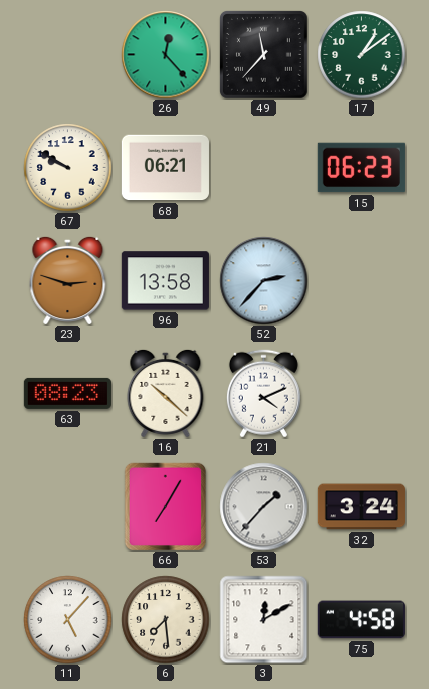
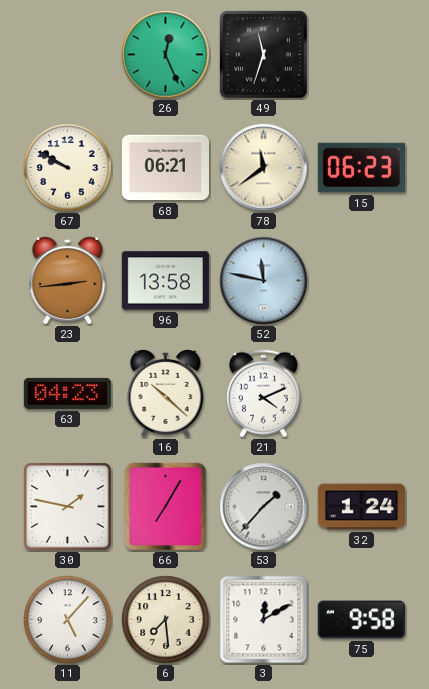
26: 12:23 -> 12:26
49: 11:37 -> 11:33
17: 1:09 -> none
78: none -> 11:39
23: 2:48 -> 2:44
52: 2:37 -> 11:47
63: 08:23 -> 04:23
30: none -> 1:47
32: 3:24 -> 1:24
75: 4:58 -> 9:58
